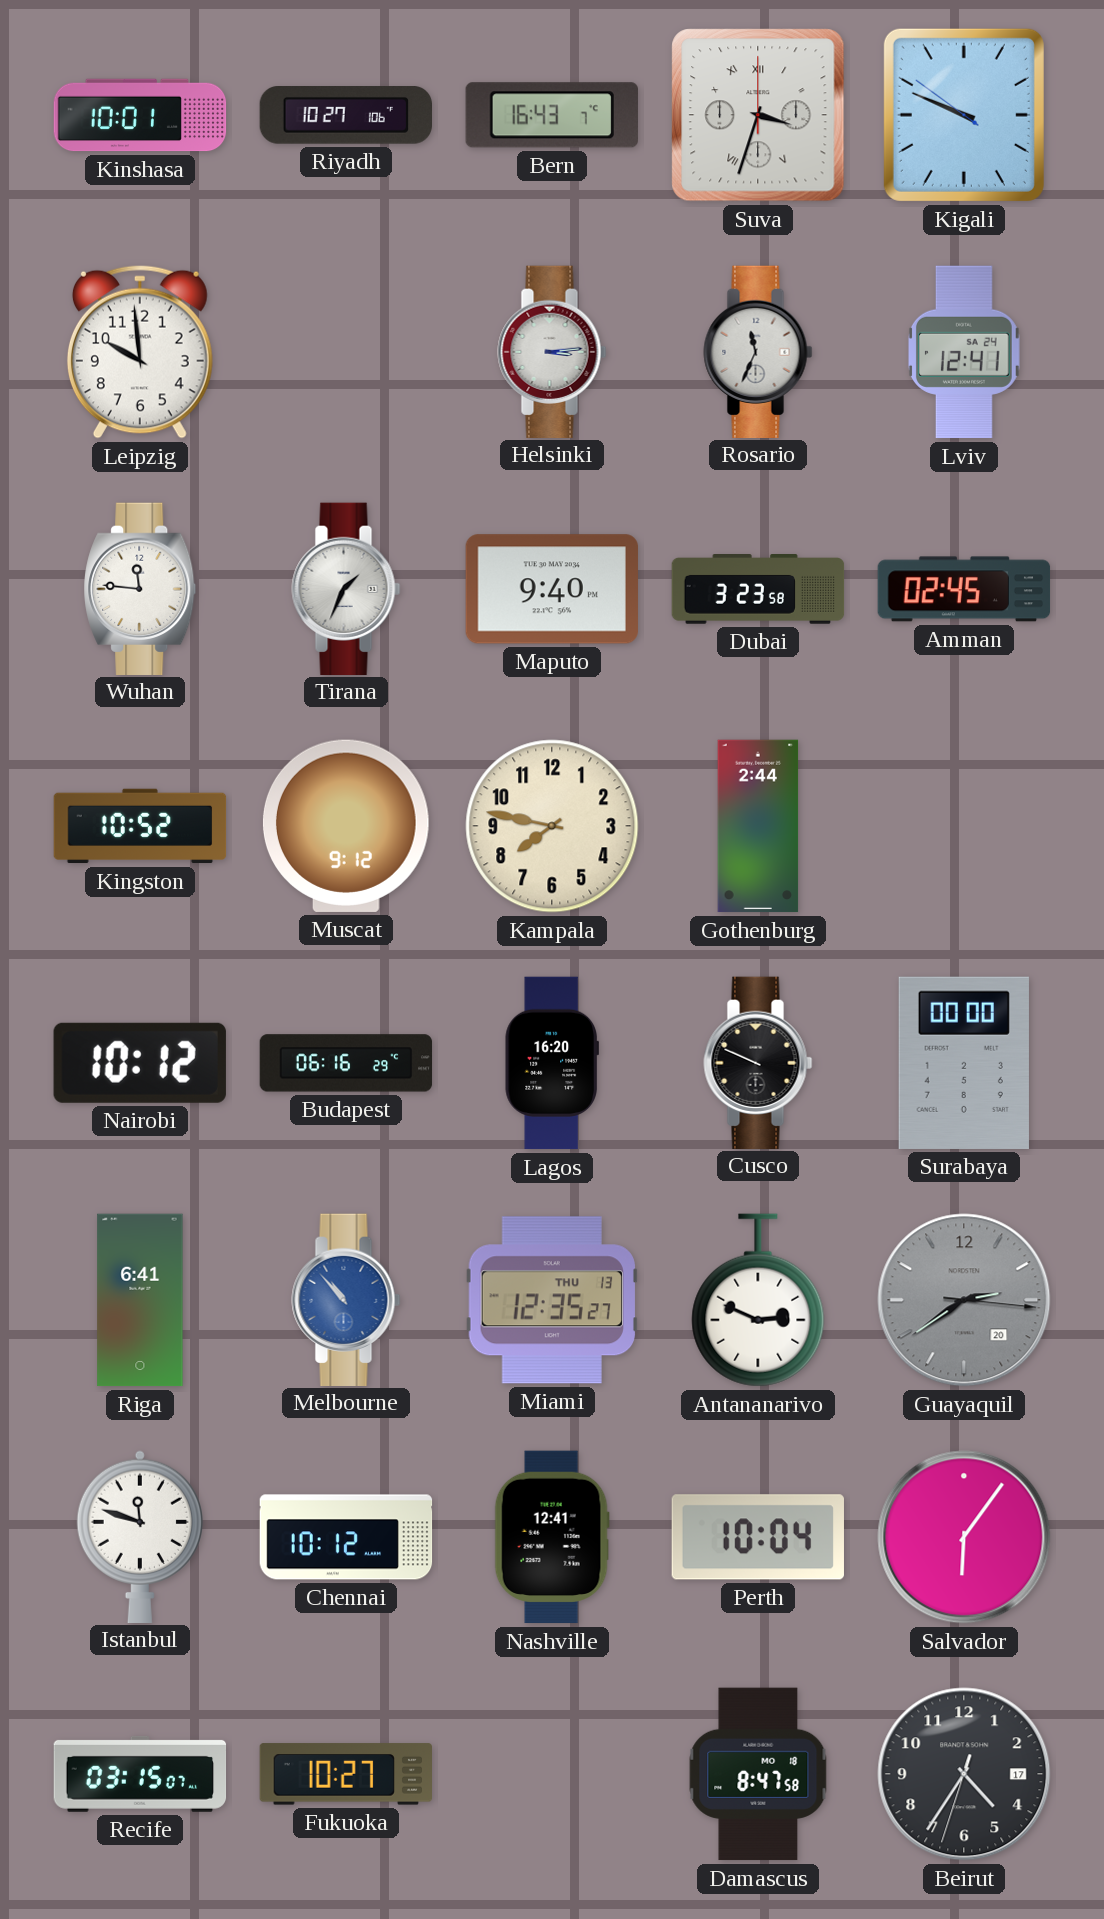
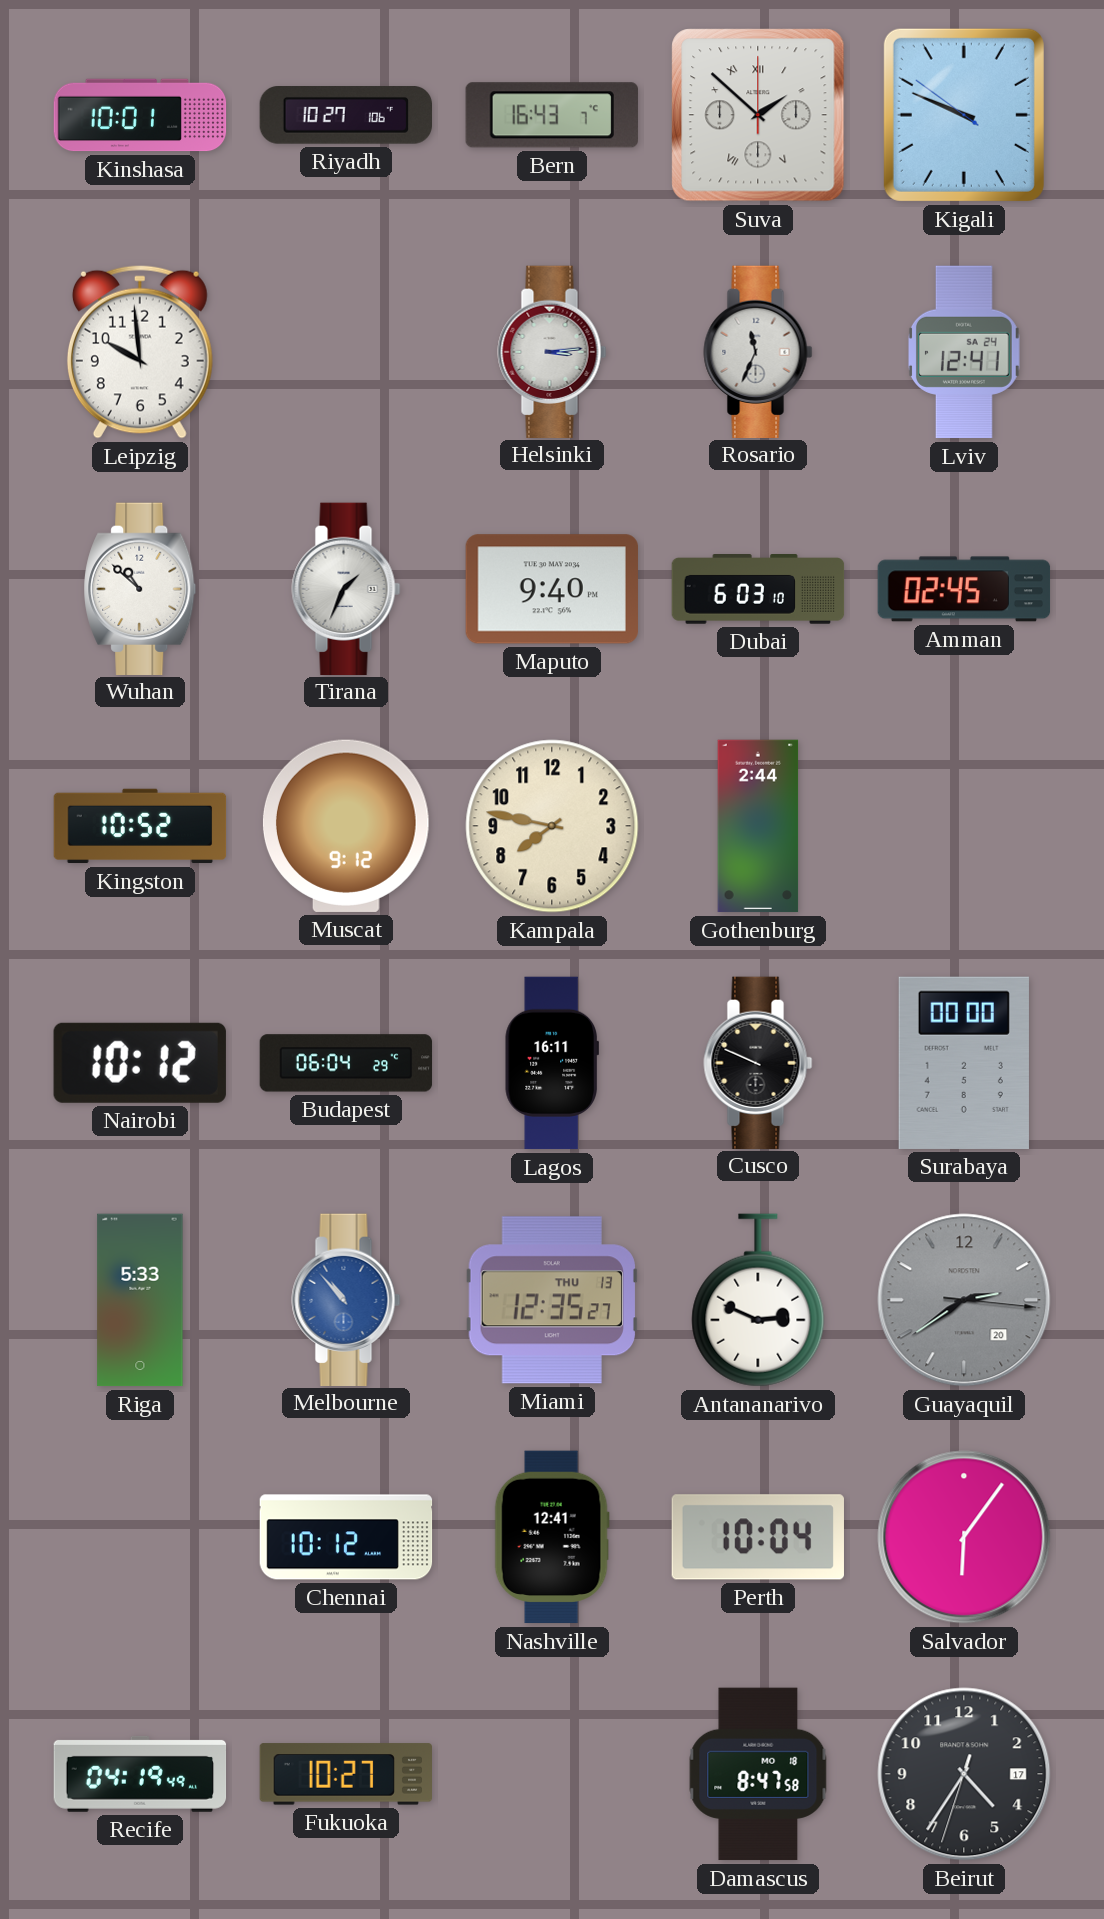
Suva: 3:33 -> 1:52
Wuhan: 11:46 -> 10:52
Dubai: 3:23 -> 6:03
Budapest: 06:16 -> 06:04
Lagos: 16:20 -> 16:11
Riga: 6:41 -> 5:33
Istanbul: 11:48 -> none
Recife: 03:15 -> 04:19
